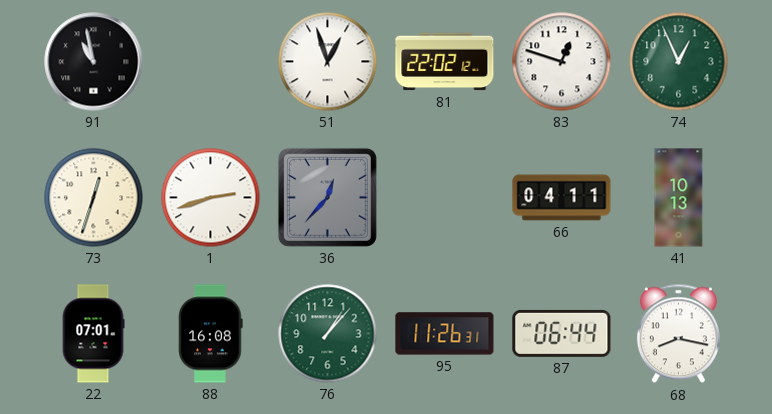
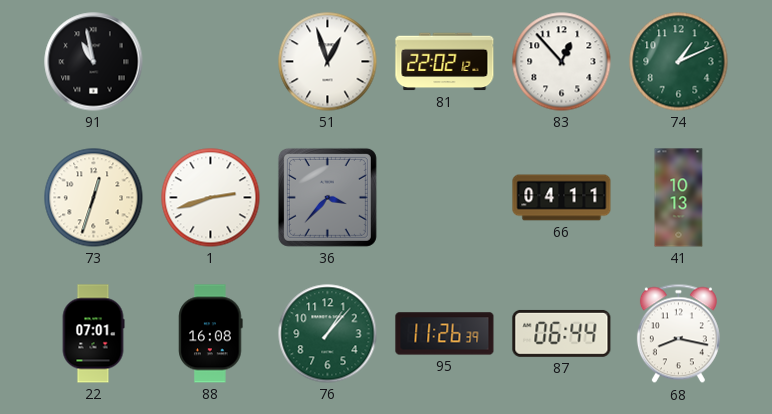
83: 12:48 -> 12:53
74: 12:56 -> 1:11
36: 12:37 -> 3:37
95: 11:26:31 -> 11:26:39
